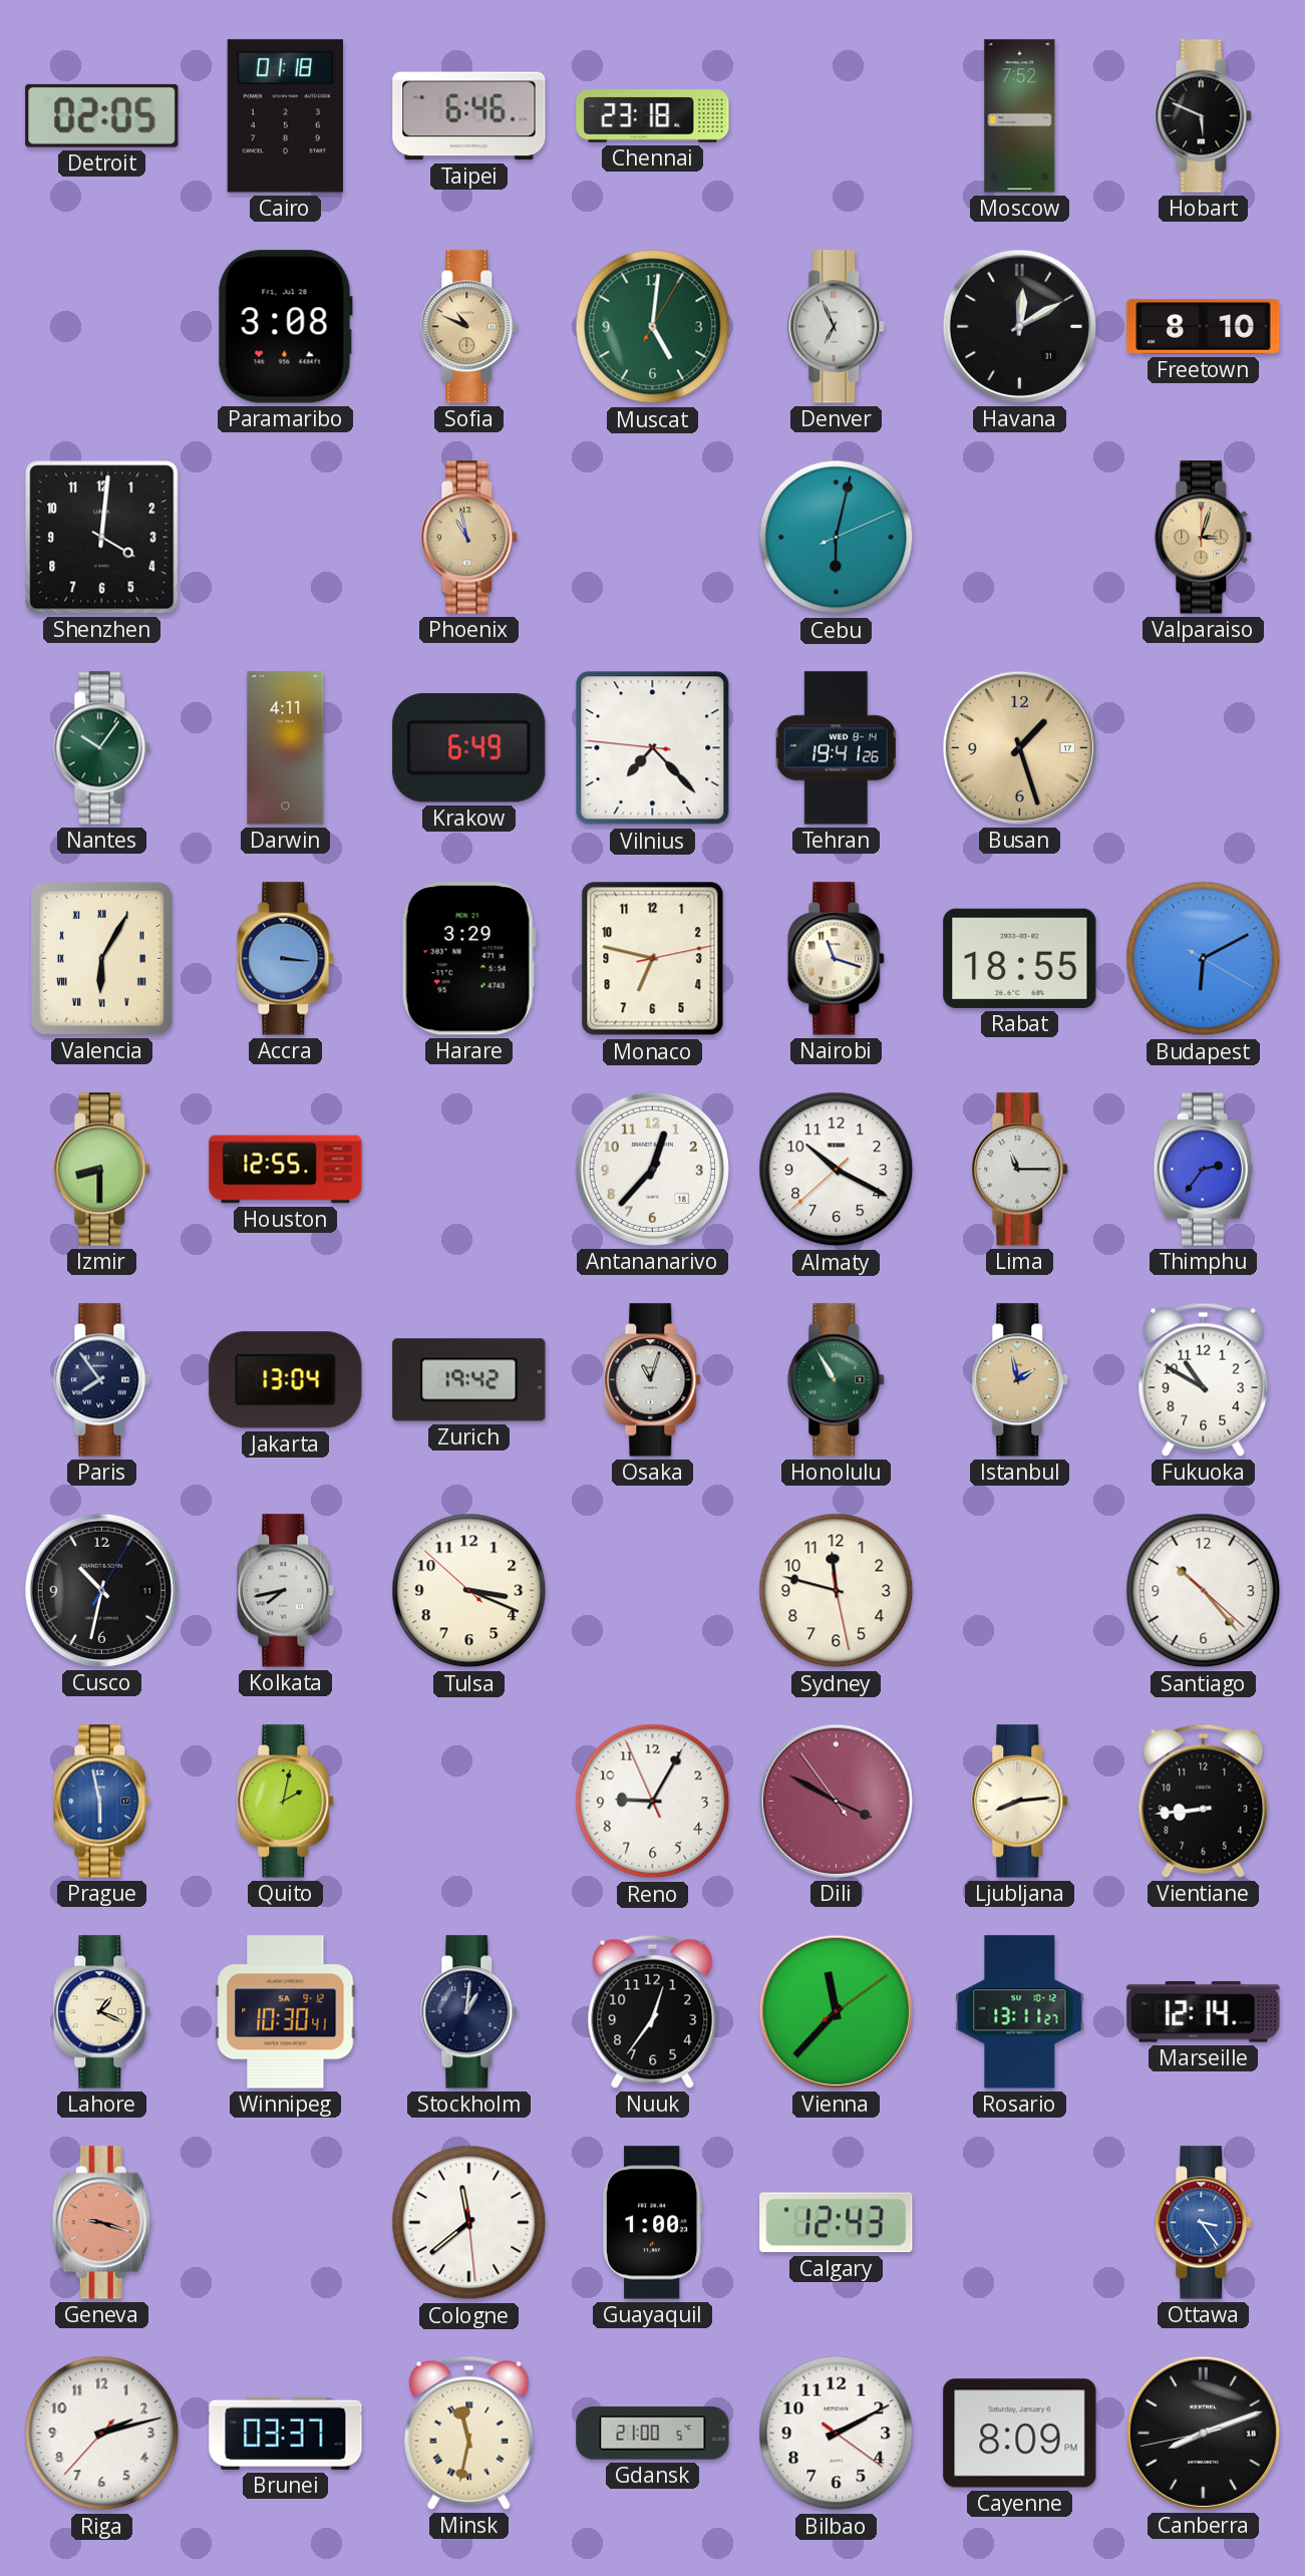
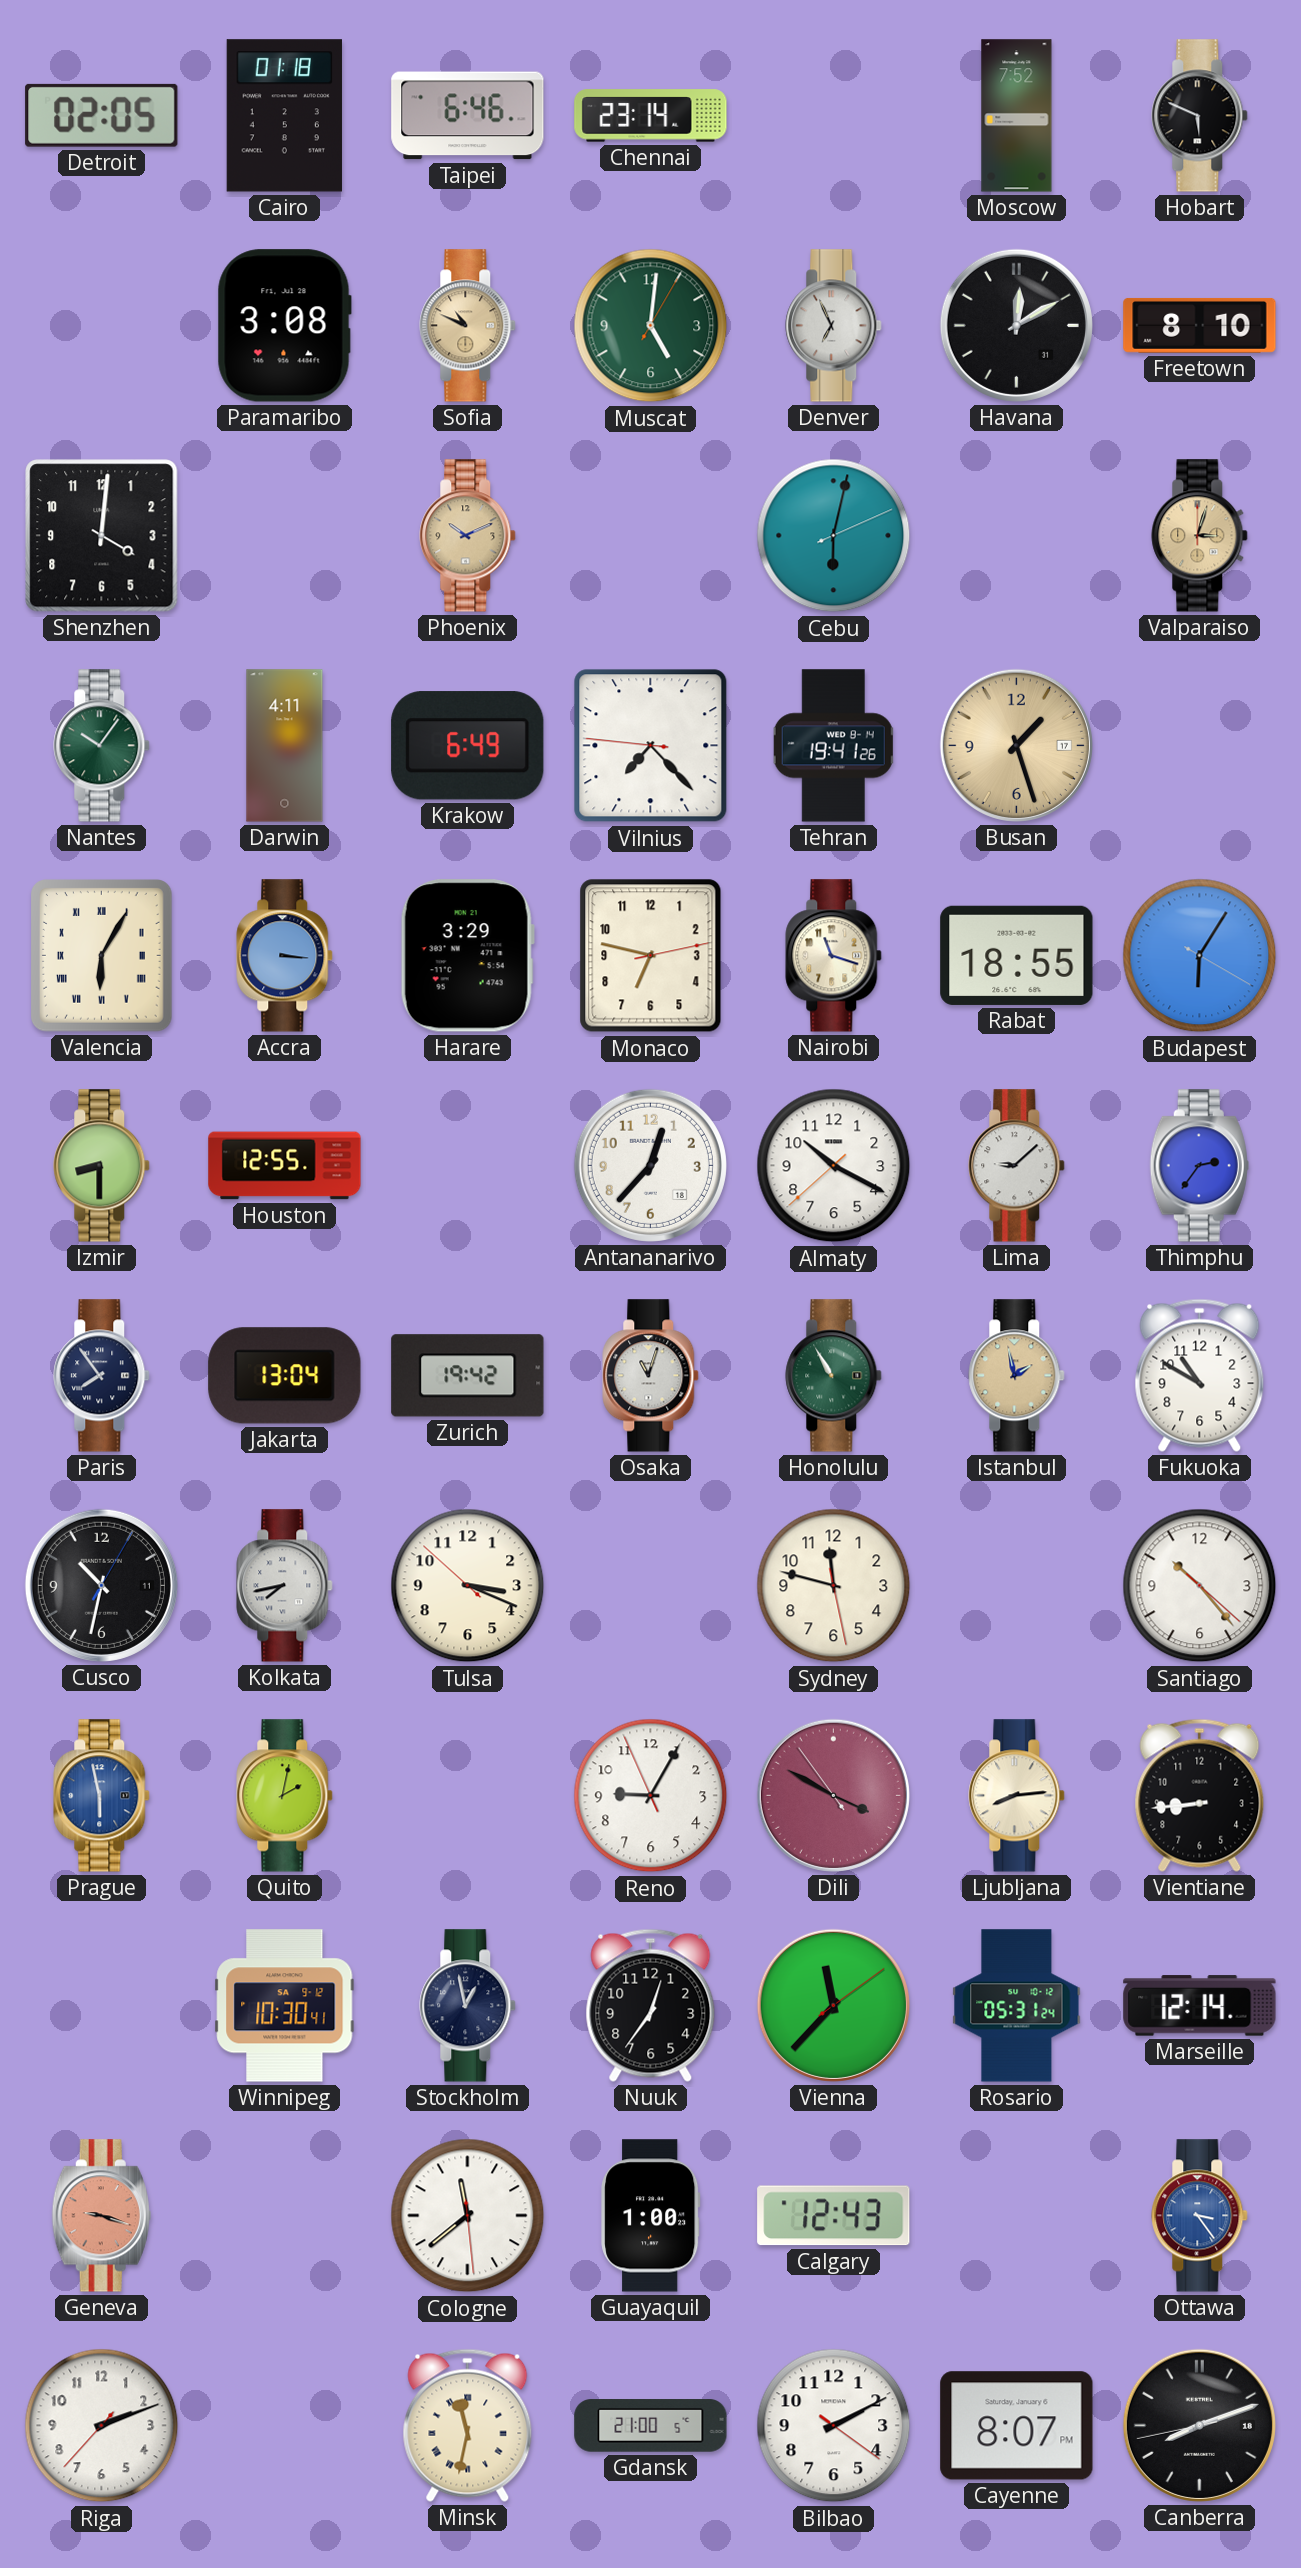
Chennai: 23:18 -> 23:14
Phoenix: 10:58 -> 10:11
Budapest: 6:10 -> 6:05
Lima: 11:15 -> 9:08
Lahore: 1:19 -> none
Stockholm: 1:01 -> 12:58
Rosario: 13:11 -> 05:31
Riga: 2:12 -> 2:11
Brunei: 03:37 -> none
Cayenne: 8:09 -> 8:07
